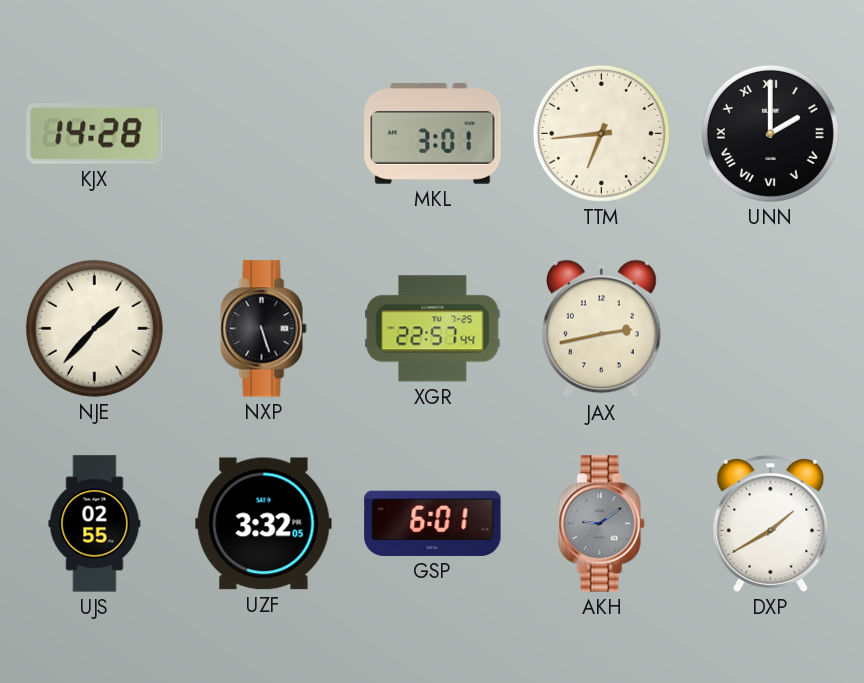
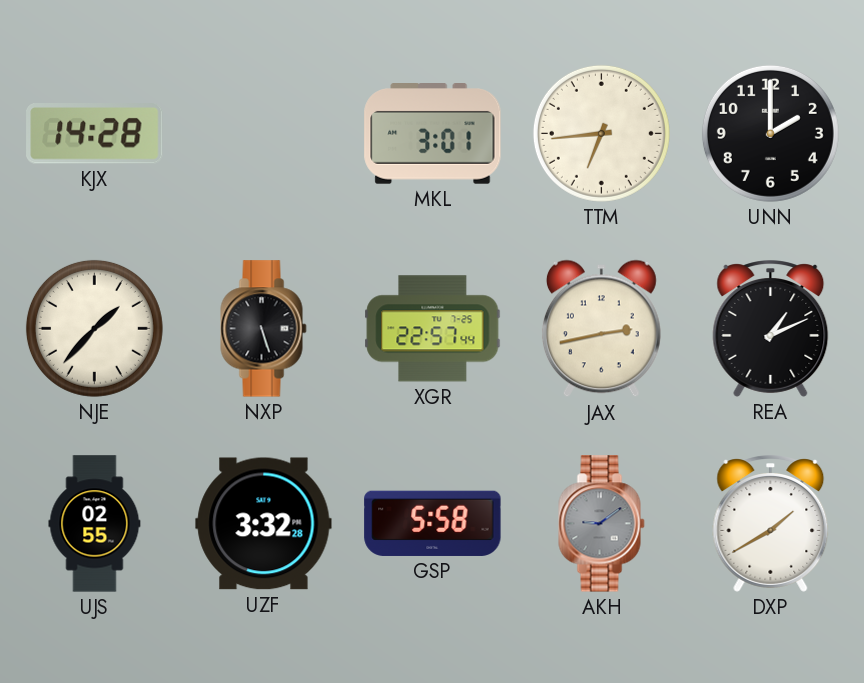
UNN numerals: Roman -> Arabic
REA: none -> 1:11
UZF: 3:32:05 -> 3:32:28
GSP: 6:01 -> 5:58
